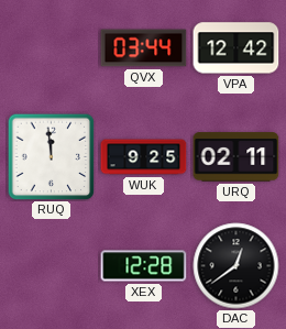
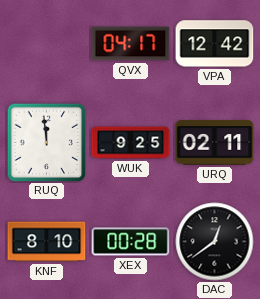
QVX: 03:44 -> 04:17
KNF: none -> 8:10
XEX: 12:28 -> 00:28
